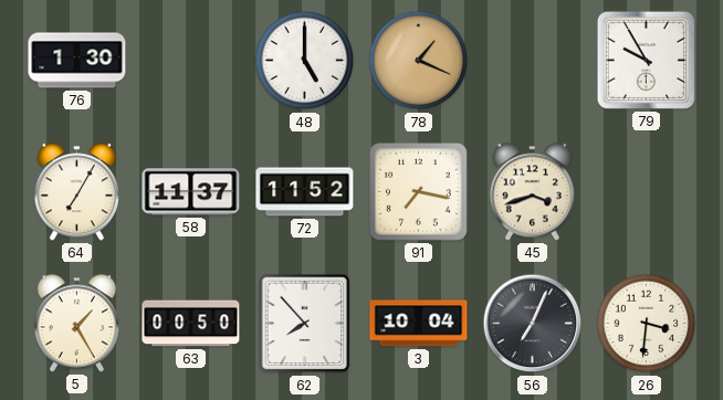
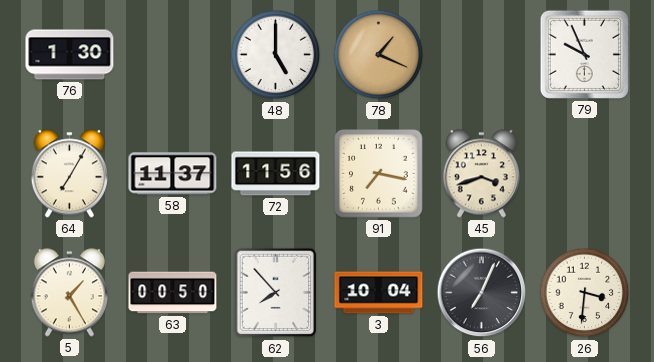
79: 9:55 -> 9:56
72: 11:52 -> 11:56
